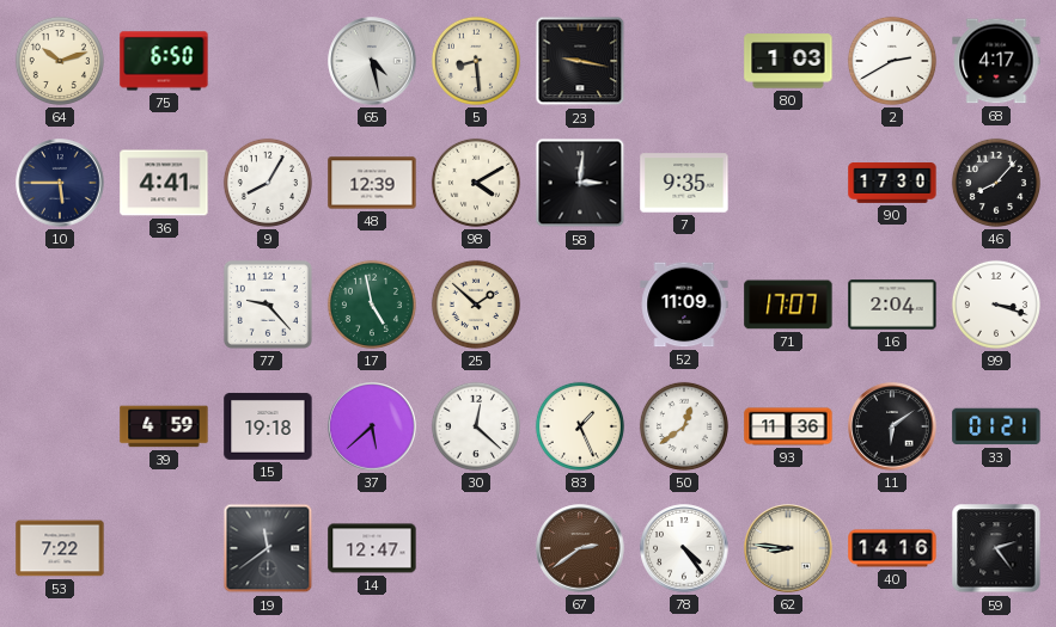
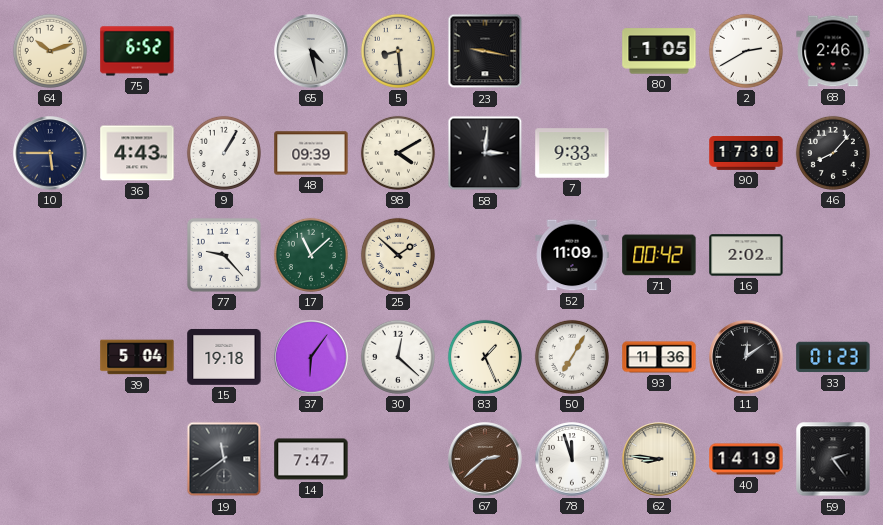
75: 6:50 -> 6:52
80: 1:03 -> 1:05
68: 4:17 -> 2:46
36: 4:41 -> 4:43
9: 8:05 -> 1:05
48: 12:39 -> 09:39
7: 9:35 -> 9:33
17: 4:58 -> 11:08
71: 17:07 -> 00:42
16: 2:04 -> 2:02
99: 3:18 -> none
39: 4:59 -> 5:04
37: 5:38 -> 6:06
50: 12:39 -> 7:05
11: 6:09 -> 12:09
33: 01:21 -> 01:23
53: 7:22 -> none
14: 12:47 -> 7:47
67: 2:39 -> 2:38
78: 4:24 -> 11:57
40: 14:16 -> 14:19
